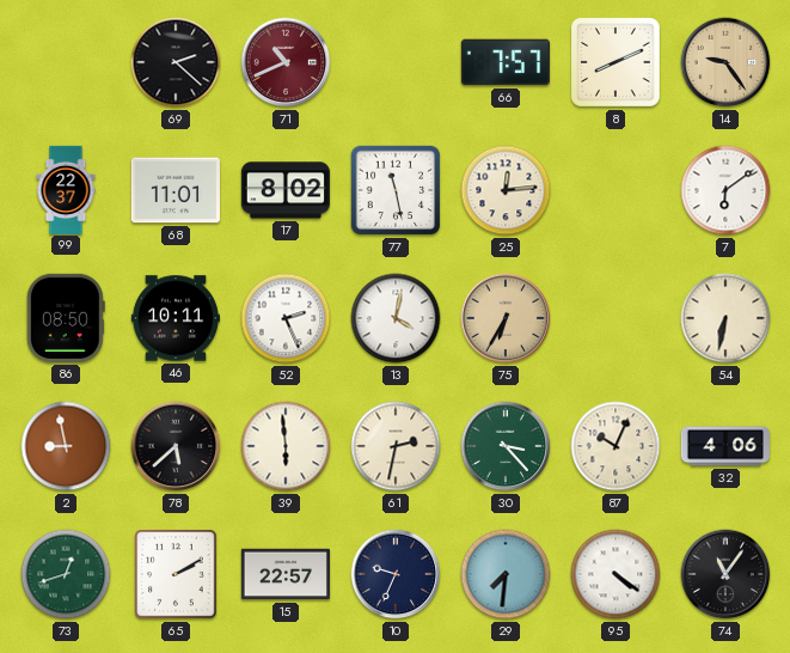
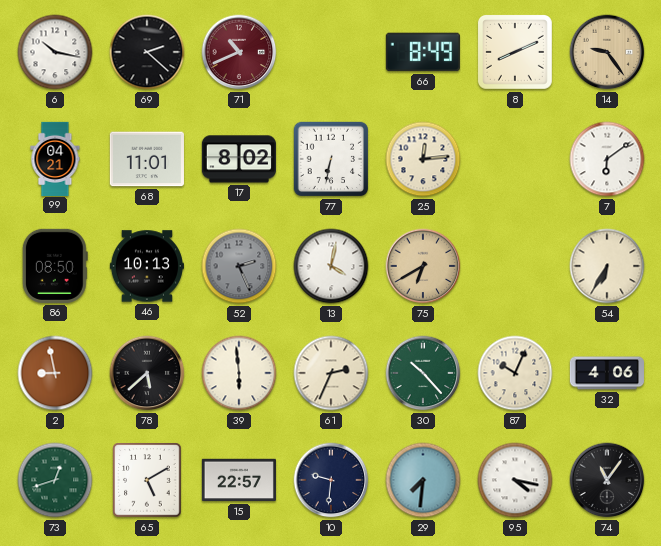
6: none -> 10:17
66: 7:57 -> 8:49
99: 22:37 -> 04:21
77: 11:28 -> 6:32
46: 10:11 -> 10:13
52 dial: white -> grey
75: 6:35 -> 6:40
54: 6:32 -> 6:35
61: 2:32 -> 2:34
30: 3:23 -> 10:23
65: 2:10 -> 5:10
10: 9:34 -> 9:31
95: 4:21 -> 4:17
